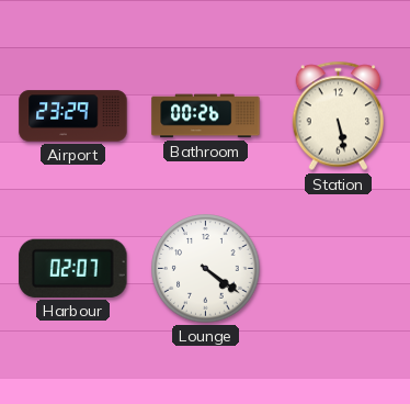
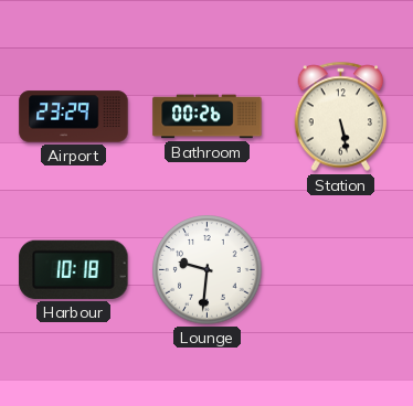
Harbour: 02:07 -> 10:18
Lounge: 4:21 -> 9:31
